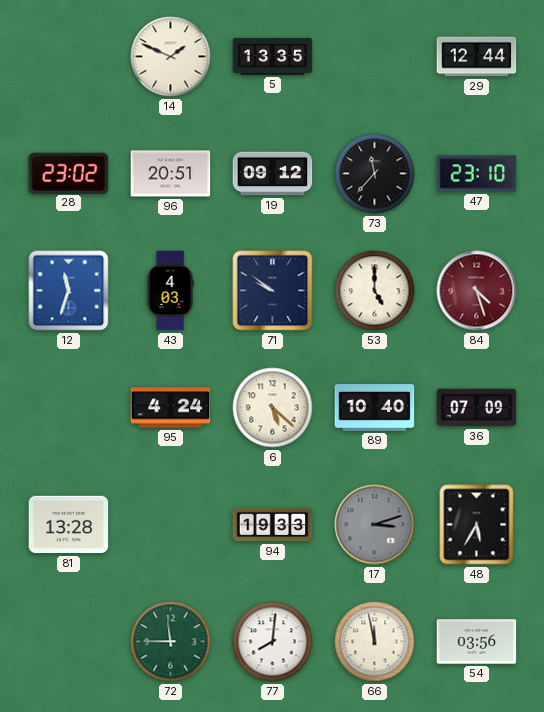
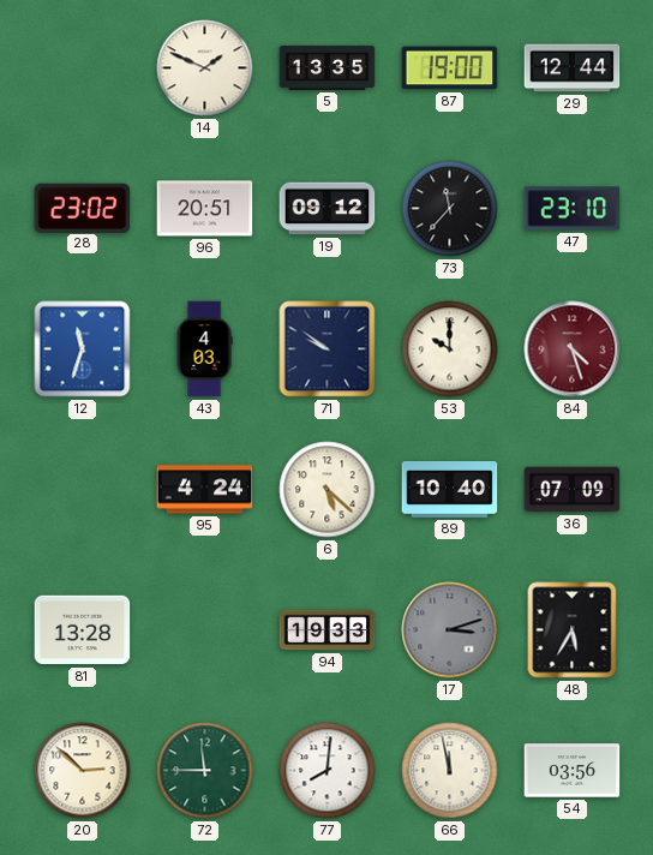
87: none -> 19:00
53: 5:00 -> 10:00
20: none -> 2:52
